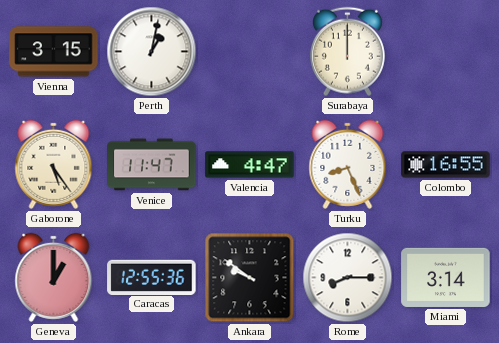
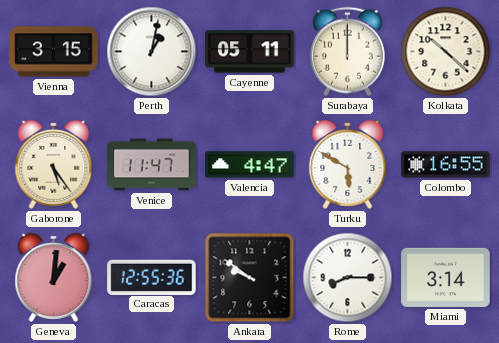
Cayenne: none -> 05:11
Kolkata: none -> 10:22
Turku: 8:26 -> 5:50
Geneva: 1:00 -> 1:01
